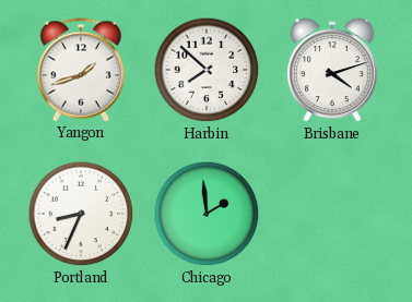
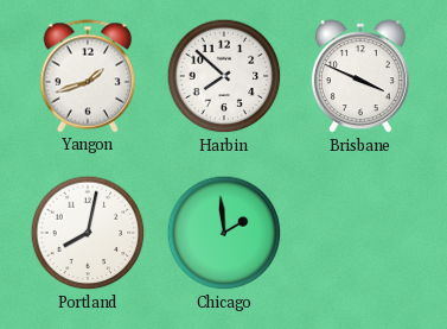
Brisbane: 4:12 -> 3:49
Portland: 8:34 -> 8:02
